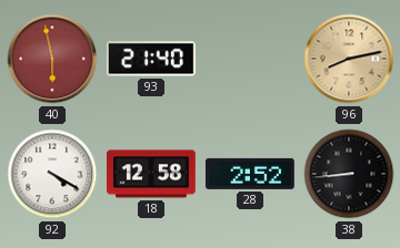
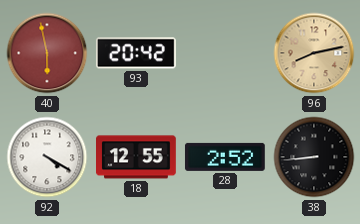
93: 21:40 -> 20:42
18: 12:58 -> 12:55
